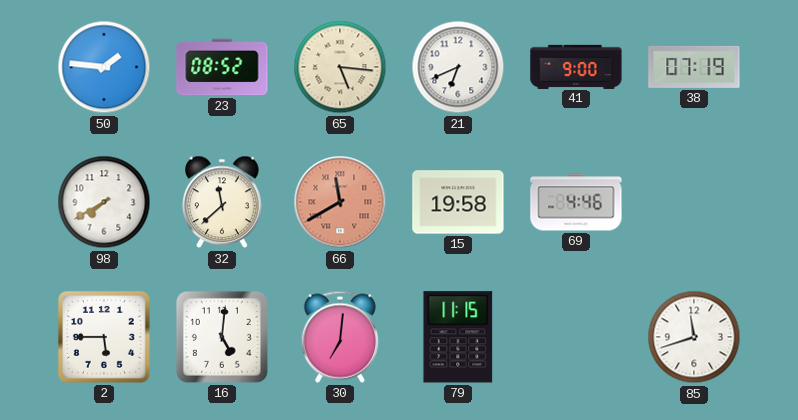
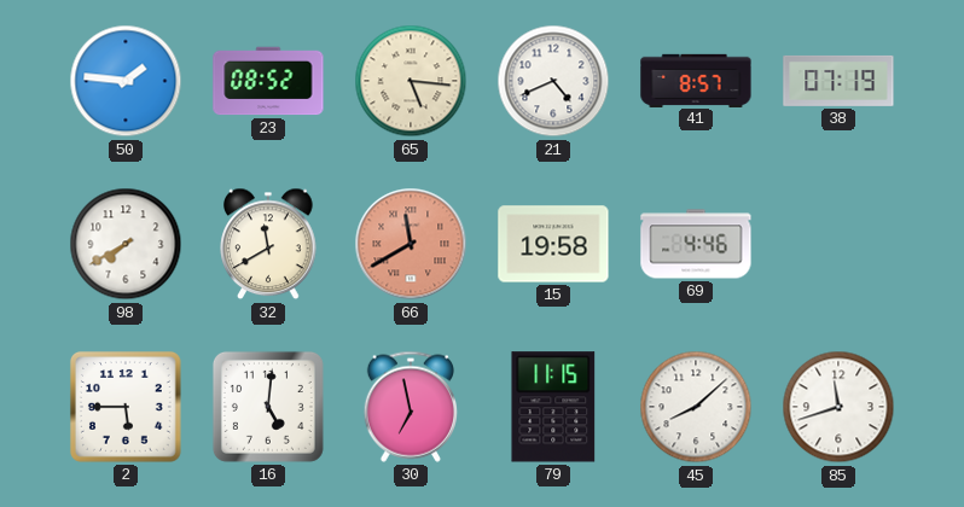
21: 6:41 -> 4:41
41: 9:00 -> 8:57
32: 11:38 -> 11:40
30: 7:01 -> 6:58
45: none -> 8:08
